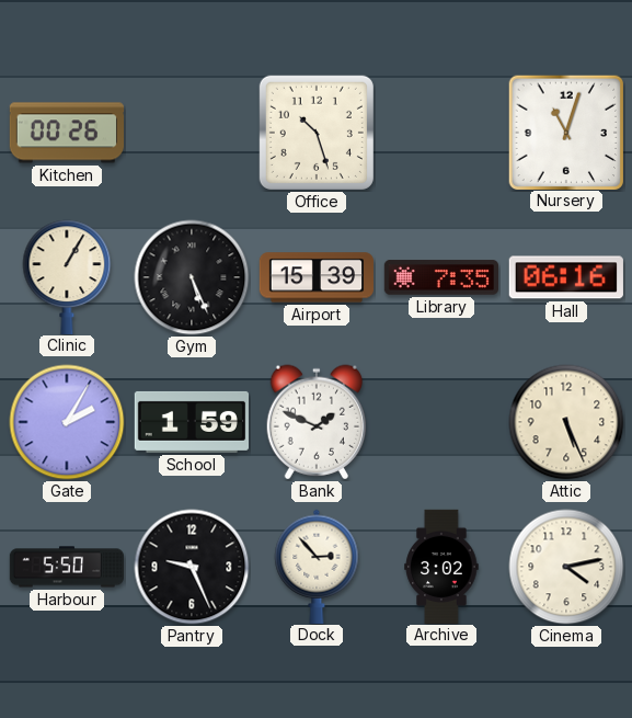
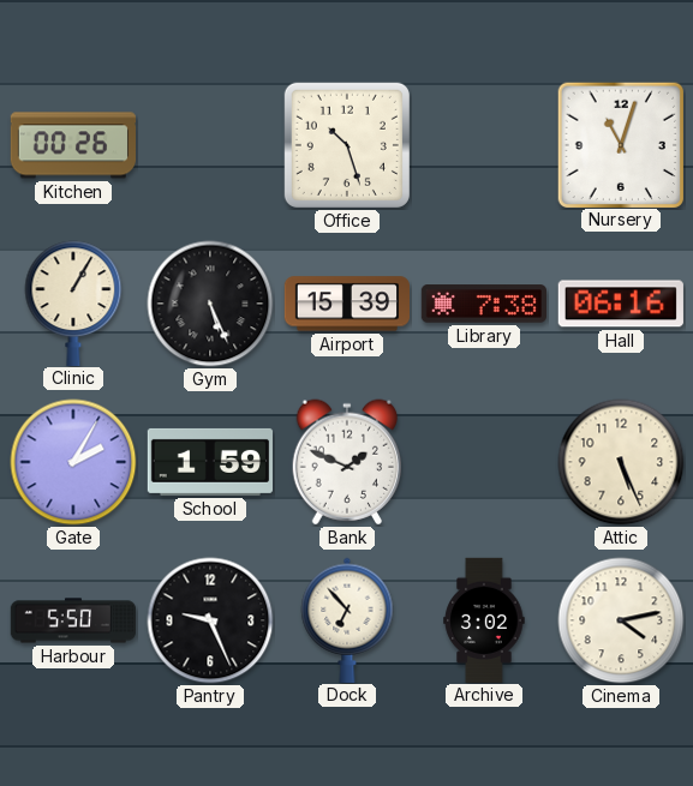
Library: 7:35 -> 7:38
Dock: 2:53 -> 6:53
